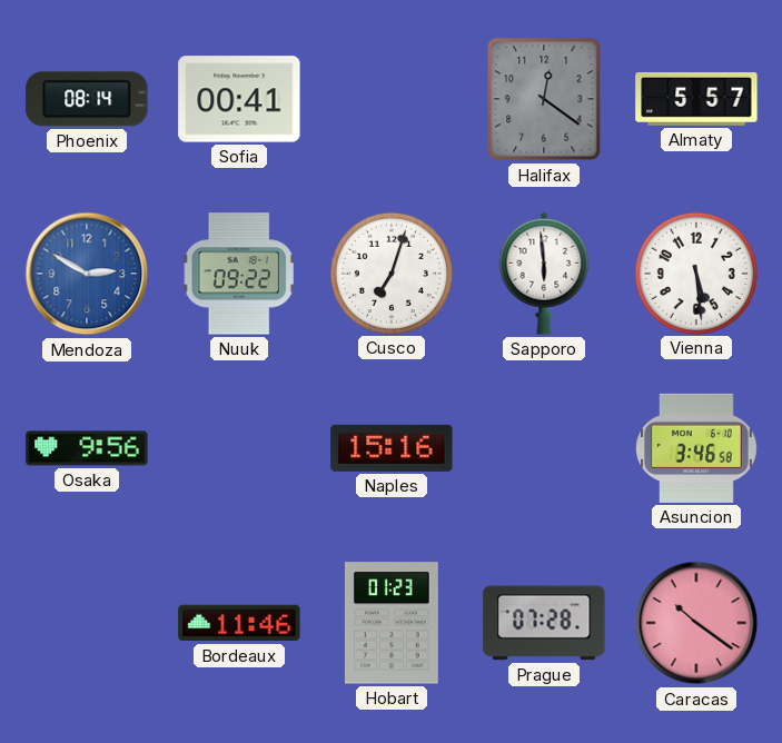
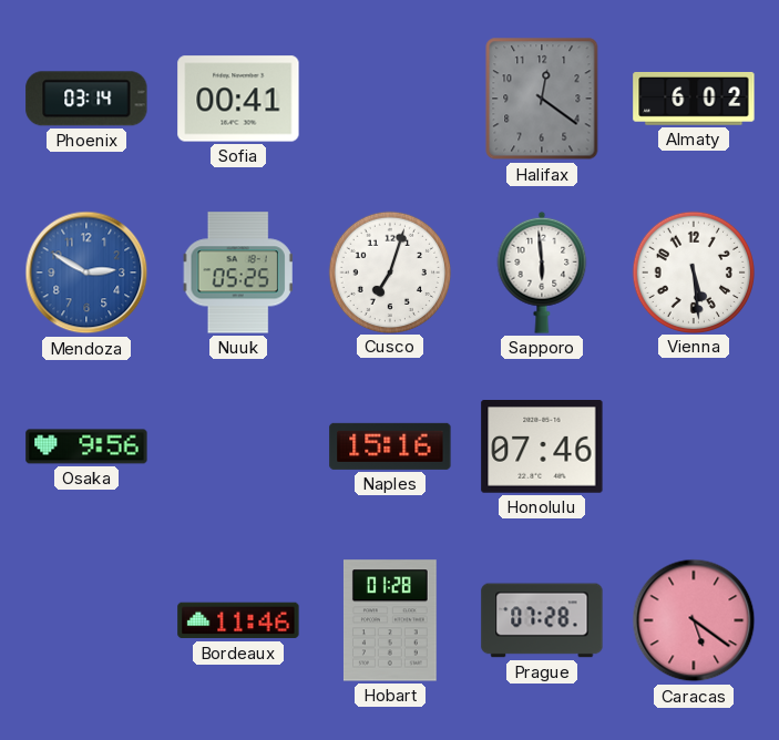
Phoenix: 08:14 -> 03:14
Almaty: 5:57 -> 6:02
Nuuk: 09:22 -> 05:25
Honolulu: none -> 07:46
Asuncion: 3:46 -> none
Hobart: 01:23 -> 01:28
Caracas: 10:21 -> 5:21
